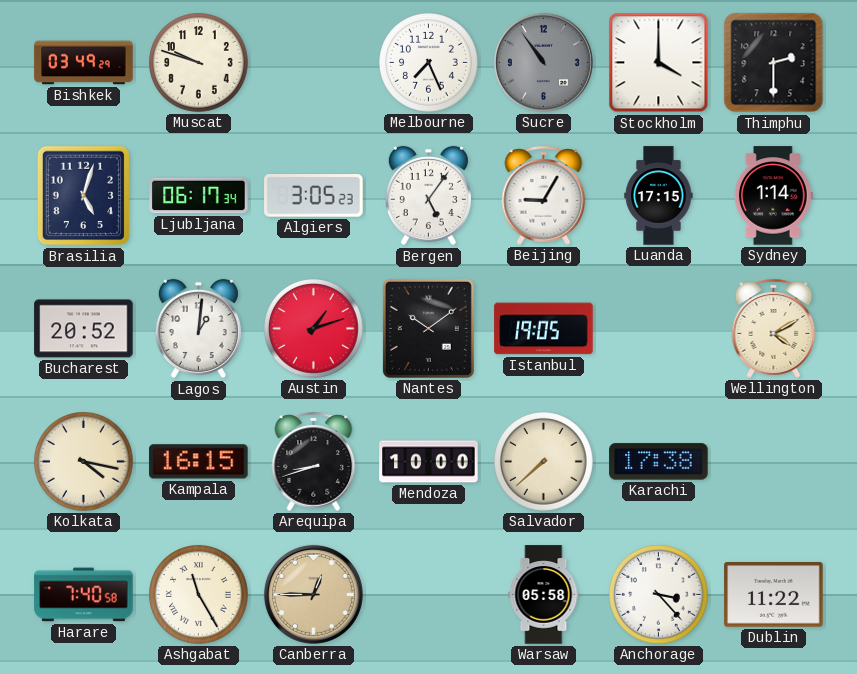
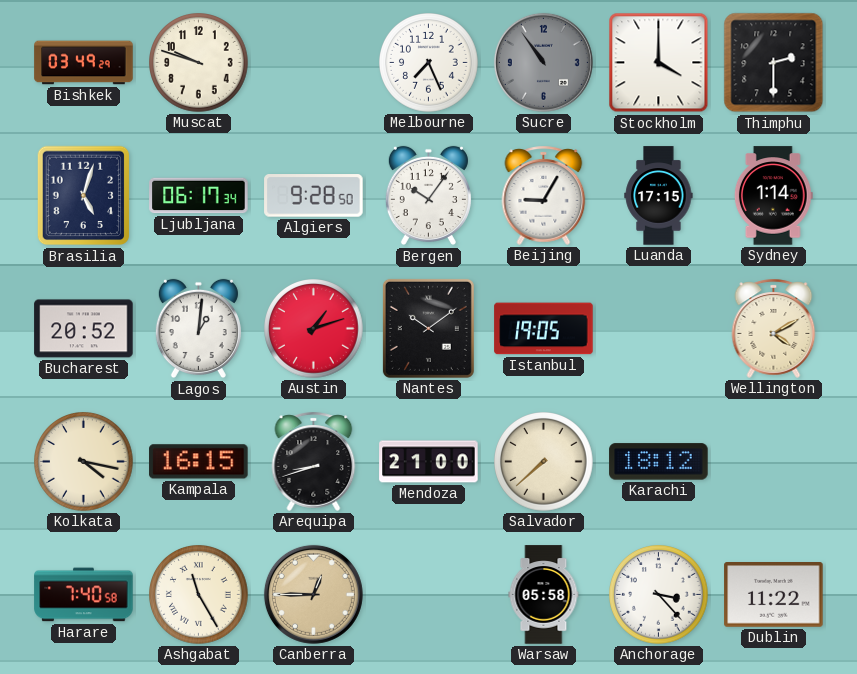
Algiers: 3:05 -> 9:28
Bergen: 5:06 -> 10:06
Mendoza: 10:00 -> 21:00
Karachi: 17:38 -> 18:12
